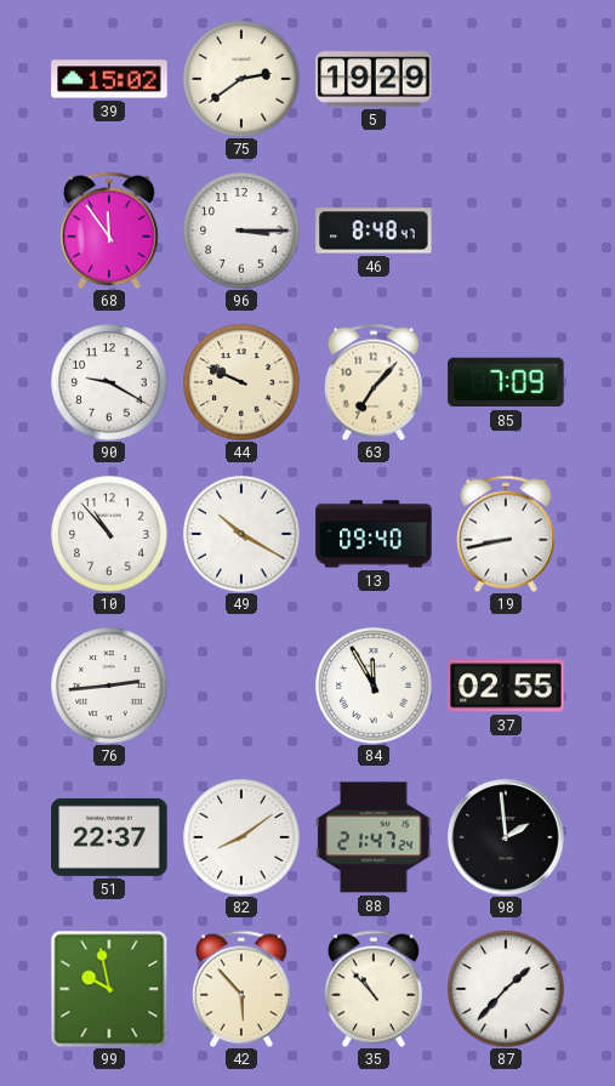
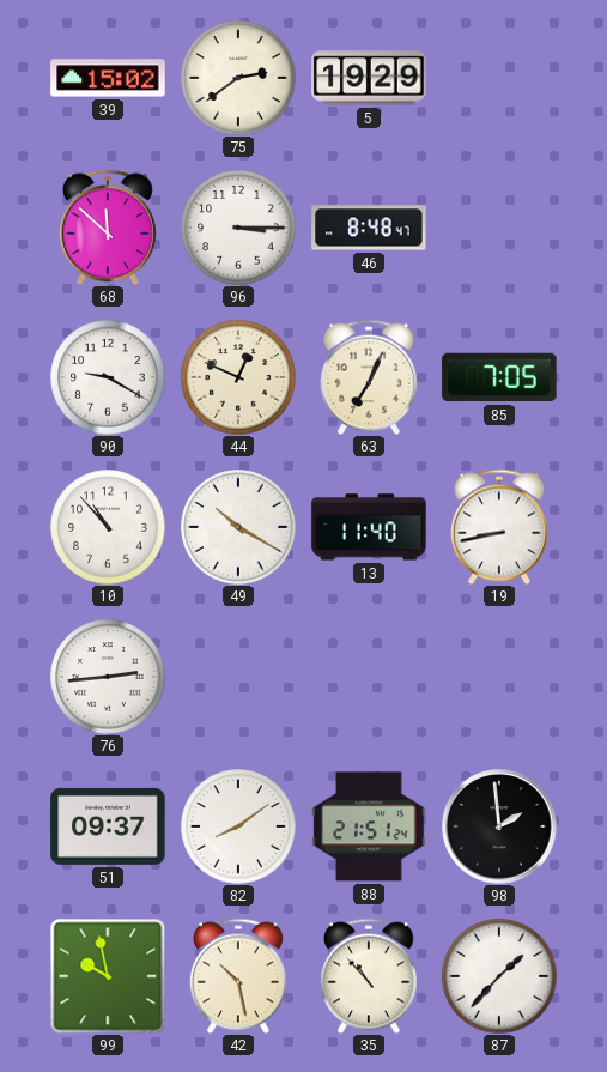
68: 11:54 -> 11:52
44: 9:49 -> 12:49
63: 7:07 -> 7:04
85: 7:09 -> 7:05
13: 09:40 -> 11:40
84: 11:55 -> none
37: 02:55 -> none
51: 22:37 -> 09:37
88: 21:47 -> 21:51
42: 5:53 -> 10:28
